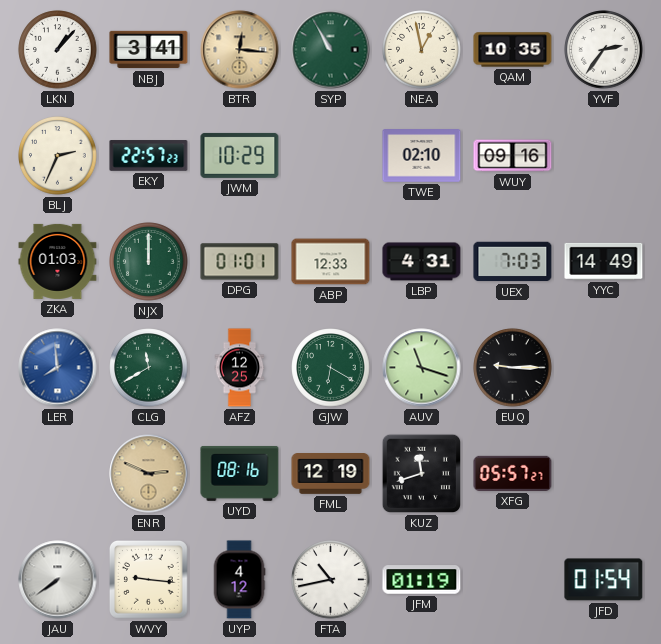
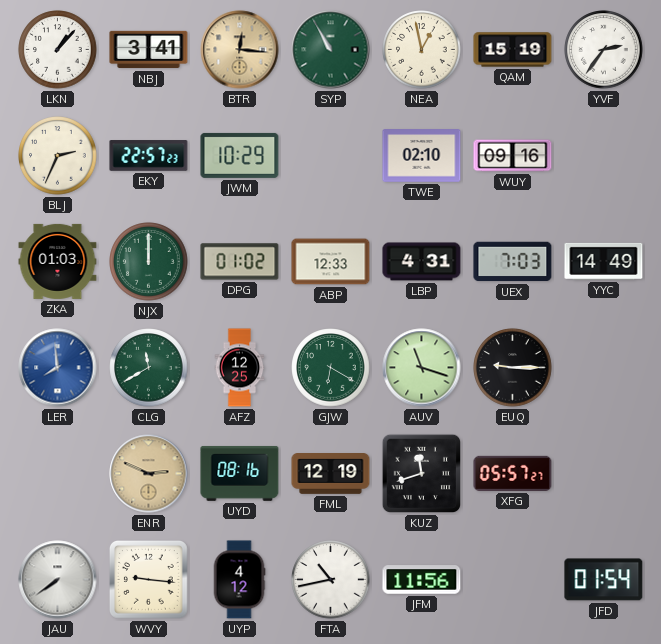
QAM: 10:35 -> 15:19
DPG: 01:01 -> 01:02
JFM: 01:19 -> 11:56
